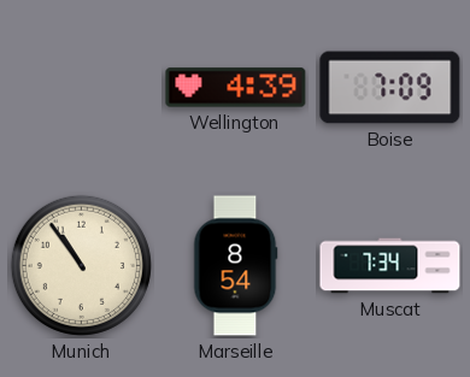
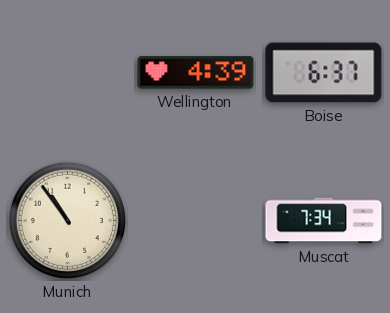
Boise: 7:09 -> 6:37
Marseille: 8:54 -> none
